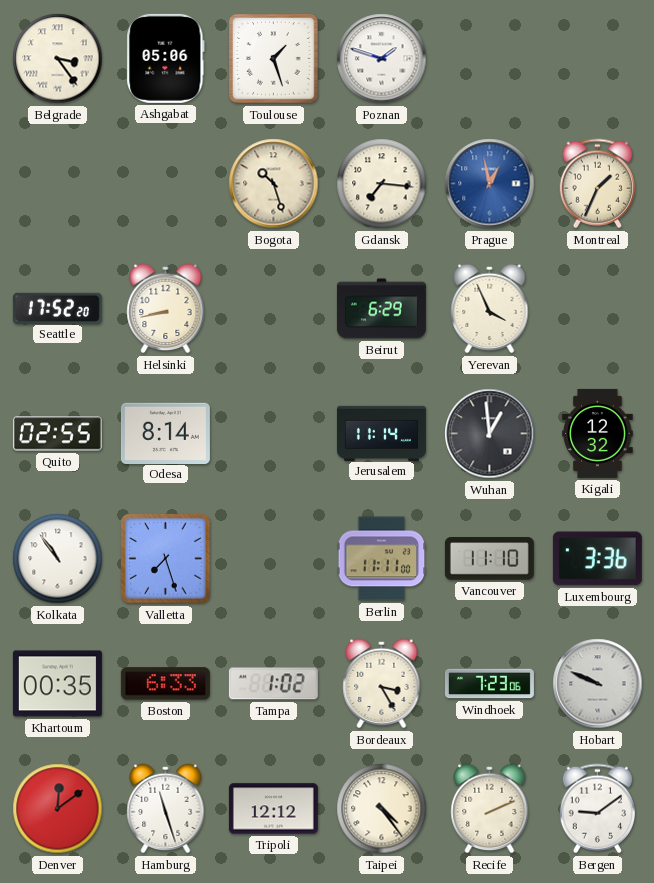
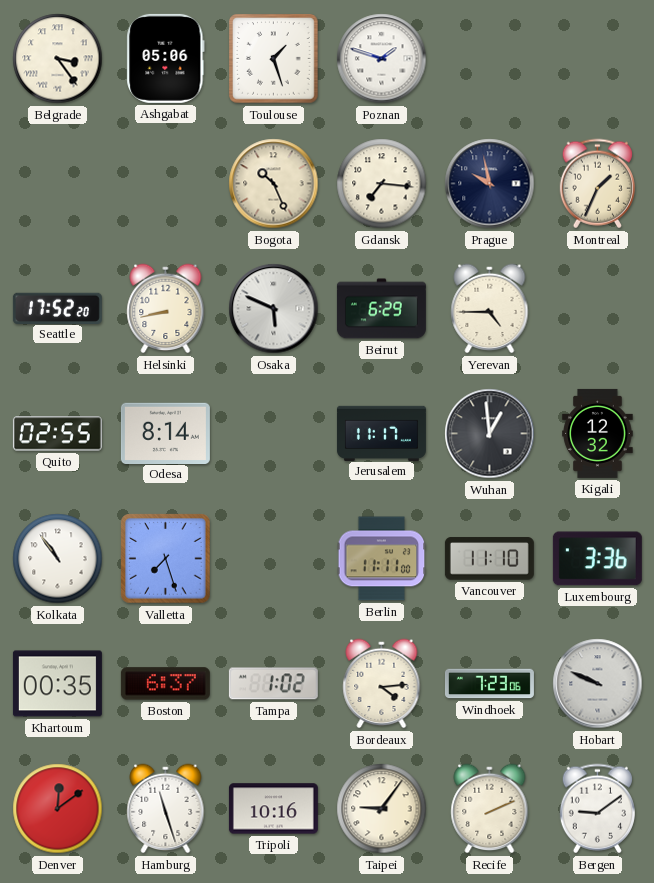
Bogota: 10:27 -> 10:26
Prague: 12:58 -> 9:58
Prague dial: blue -> navy
Osaka: none -> 5:49
Yerevan: 3:56 -> 4:45
Jerusalem: 11:14 -> 11:17
Boston: 6:33 -> 6:37
Bordeaux: 3:25 -> 4:14
Tripoli: 12:12 -> 10:16
Taipei: 4:24 -> 9:06
